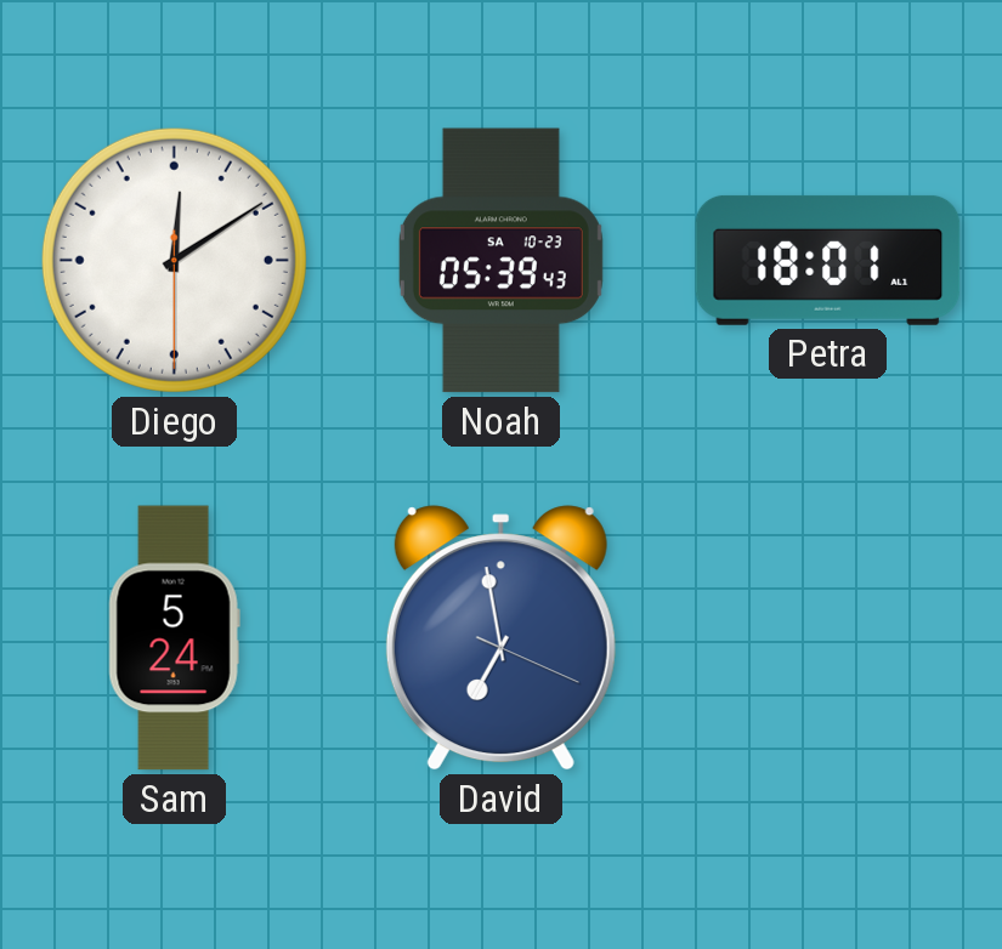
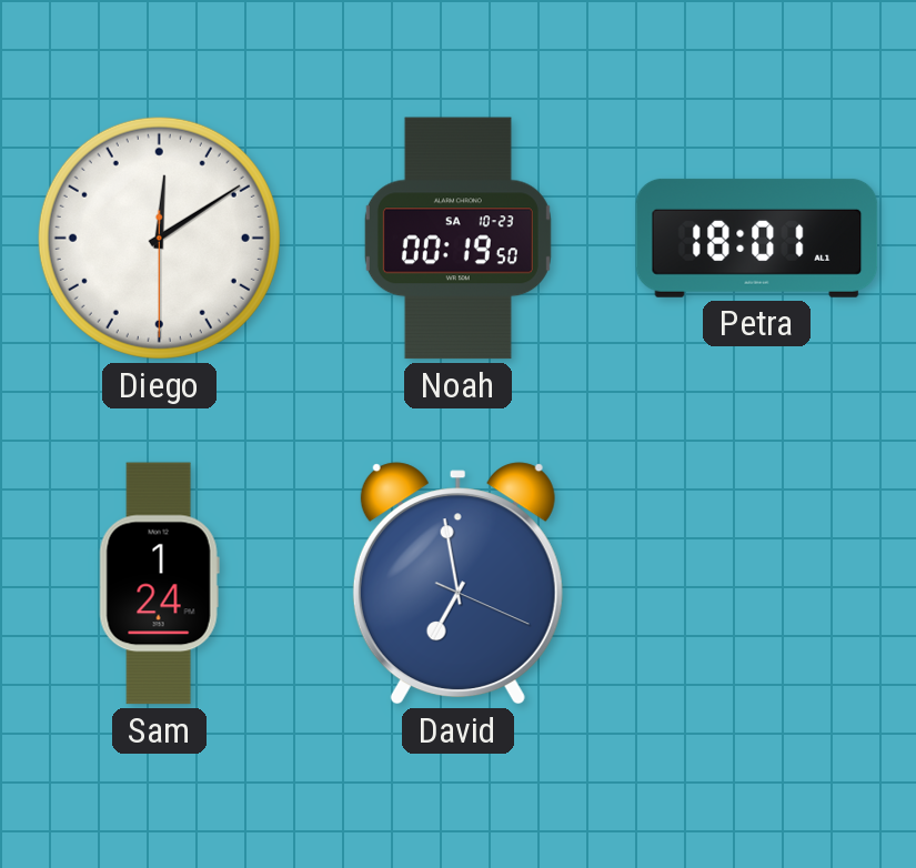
Noah: 05:39 -> 00:19
Sam: 5:24 -> 1:24
